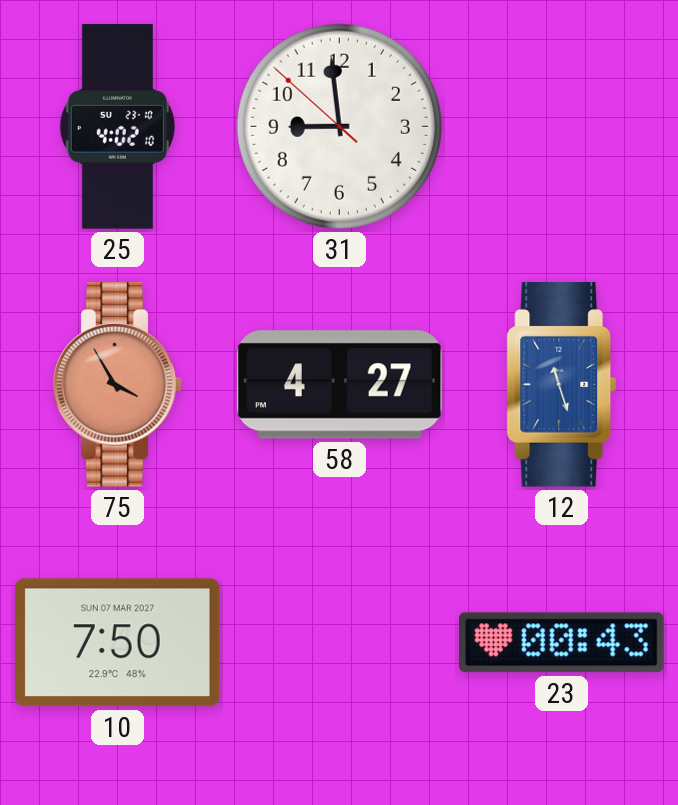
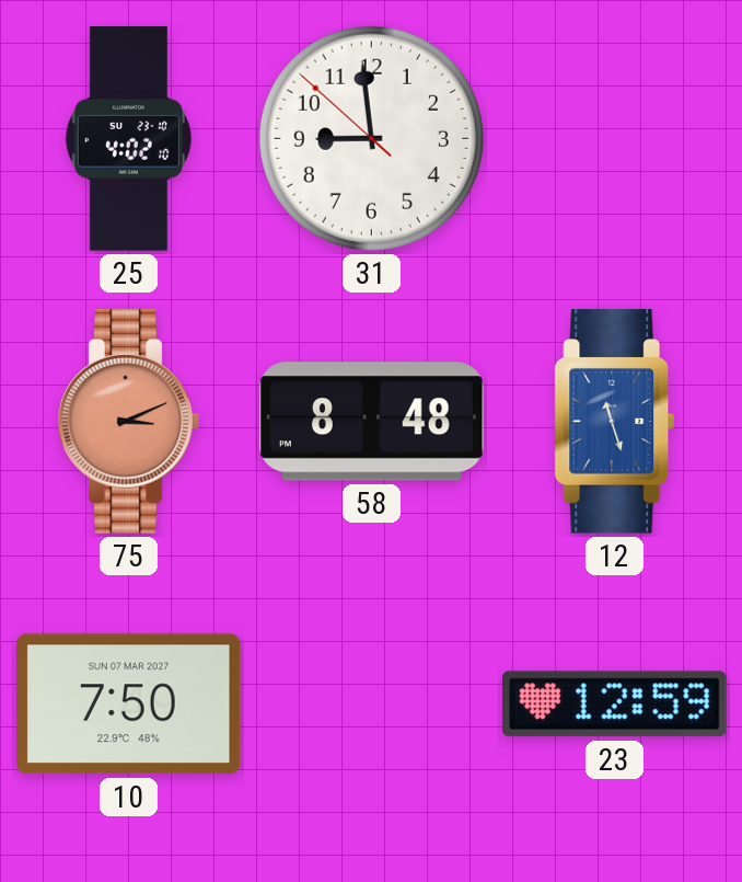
75: 3:55 -> 3:11
58: 4:27 -> 8:48
23: 00:43 -> 12:59
